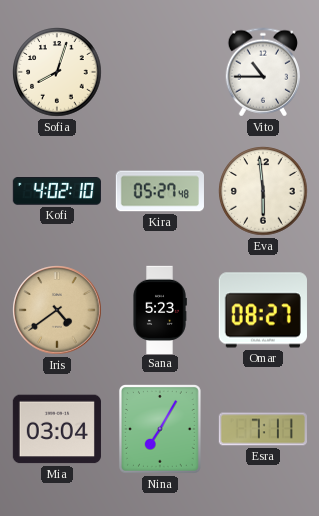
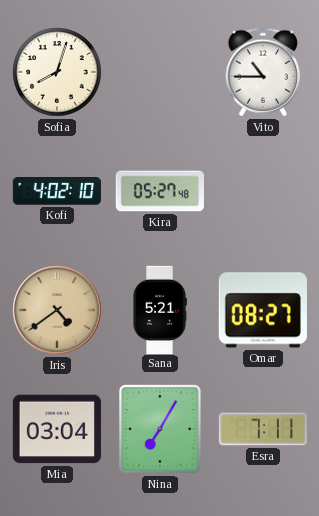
Eva: 5:59 -> none
Sana: 5:23 -> 5:21
